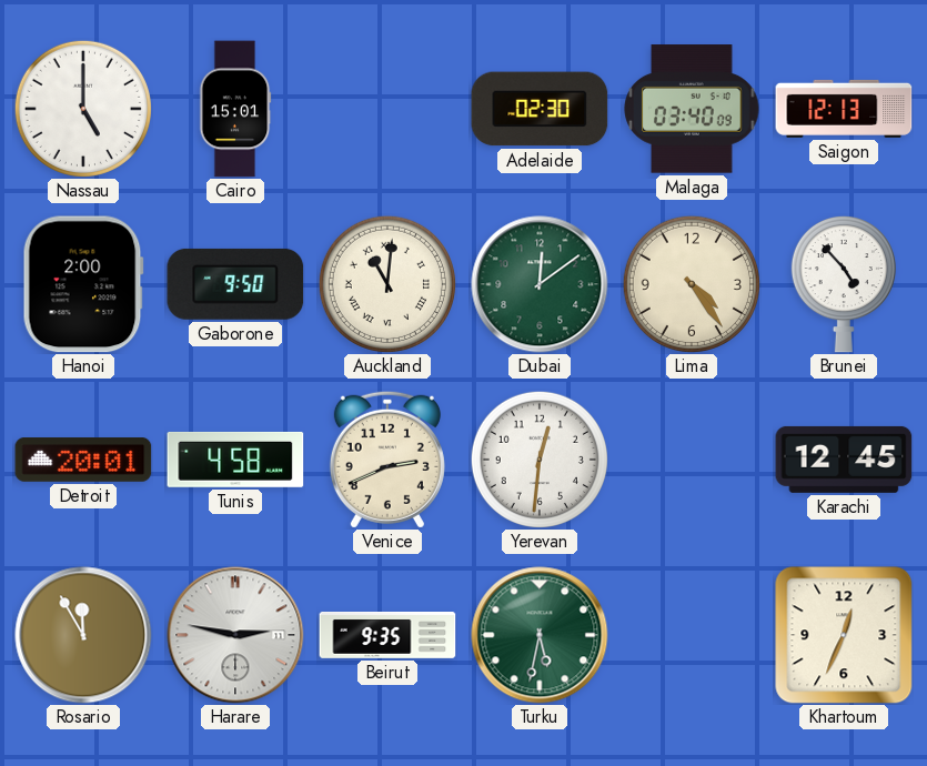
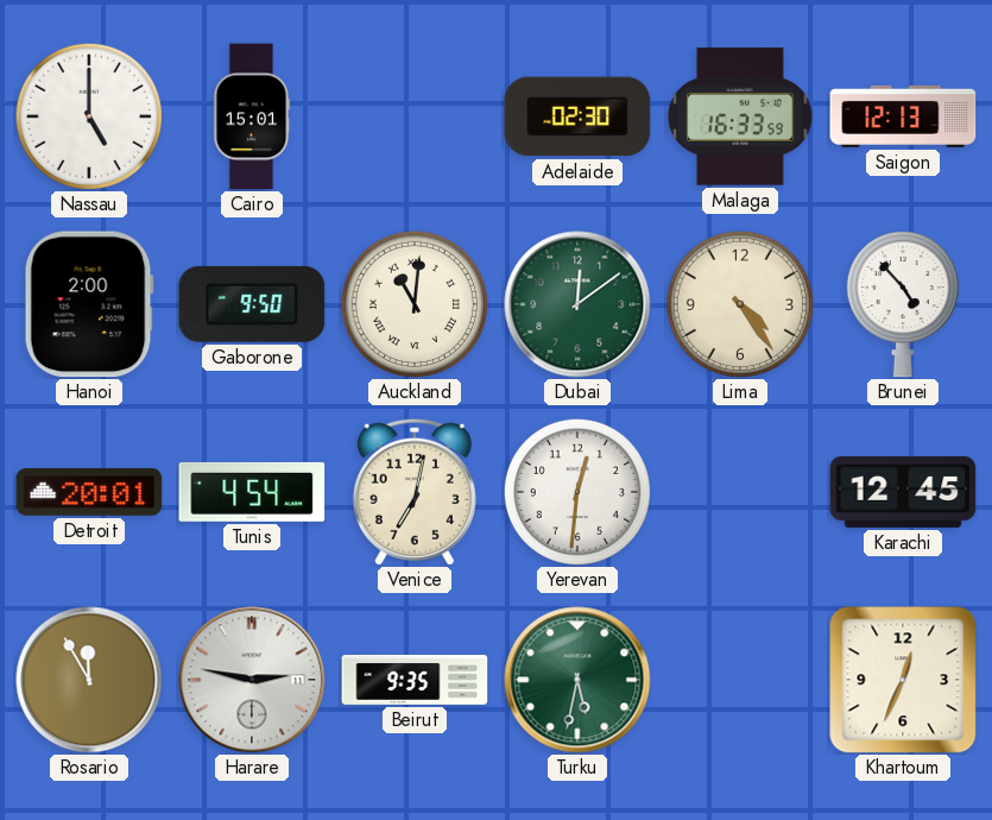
Malaga: 03:40 -> 16:33
Tunis: 4:58 -> 4:54
Venice: 2:41 -> 7:02
